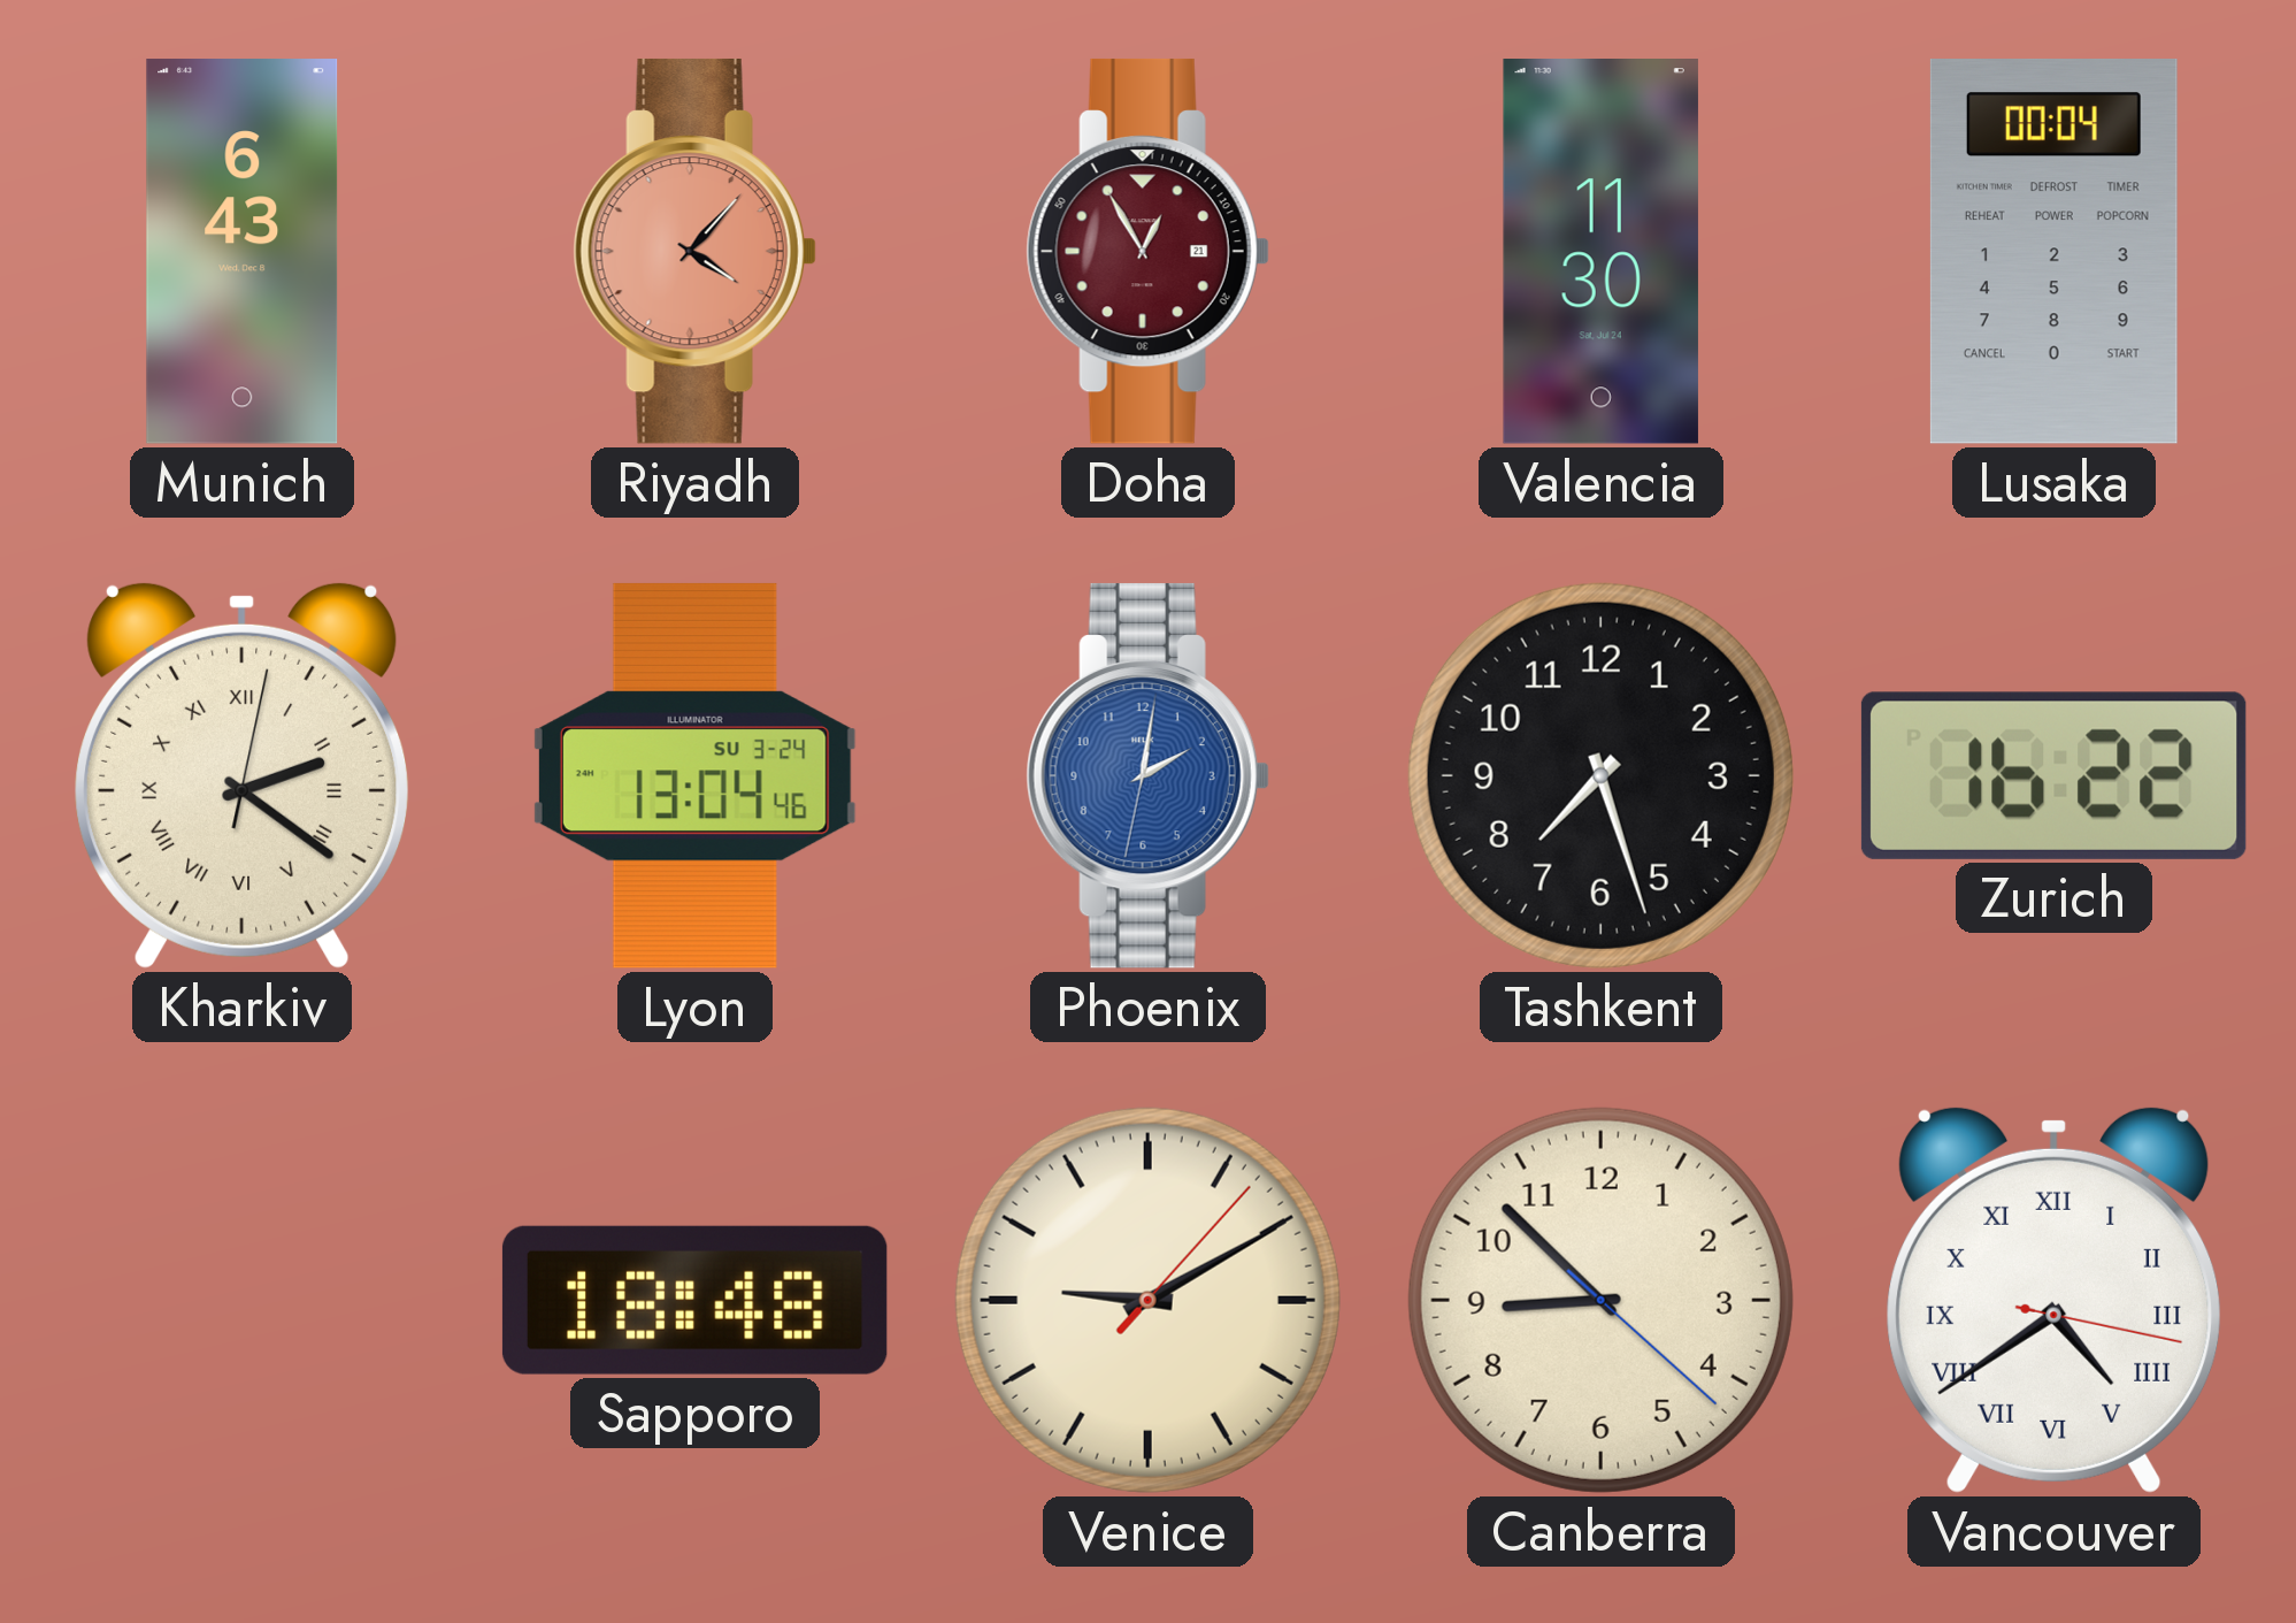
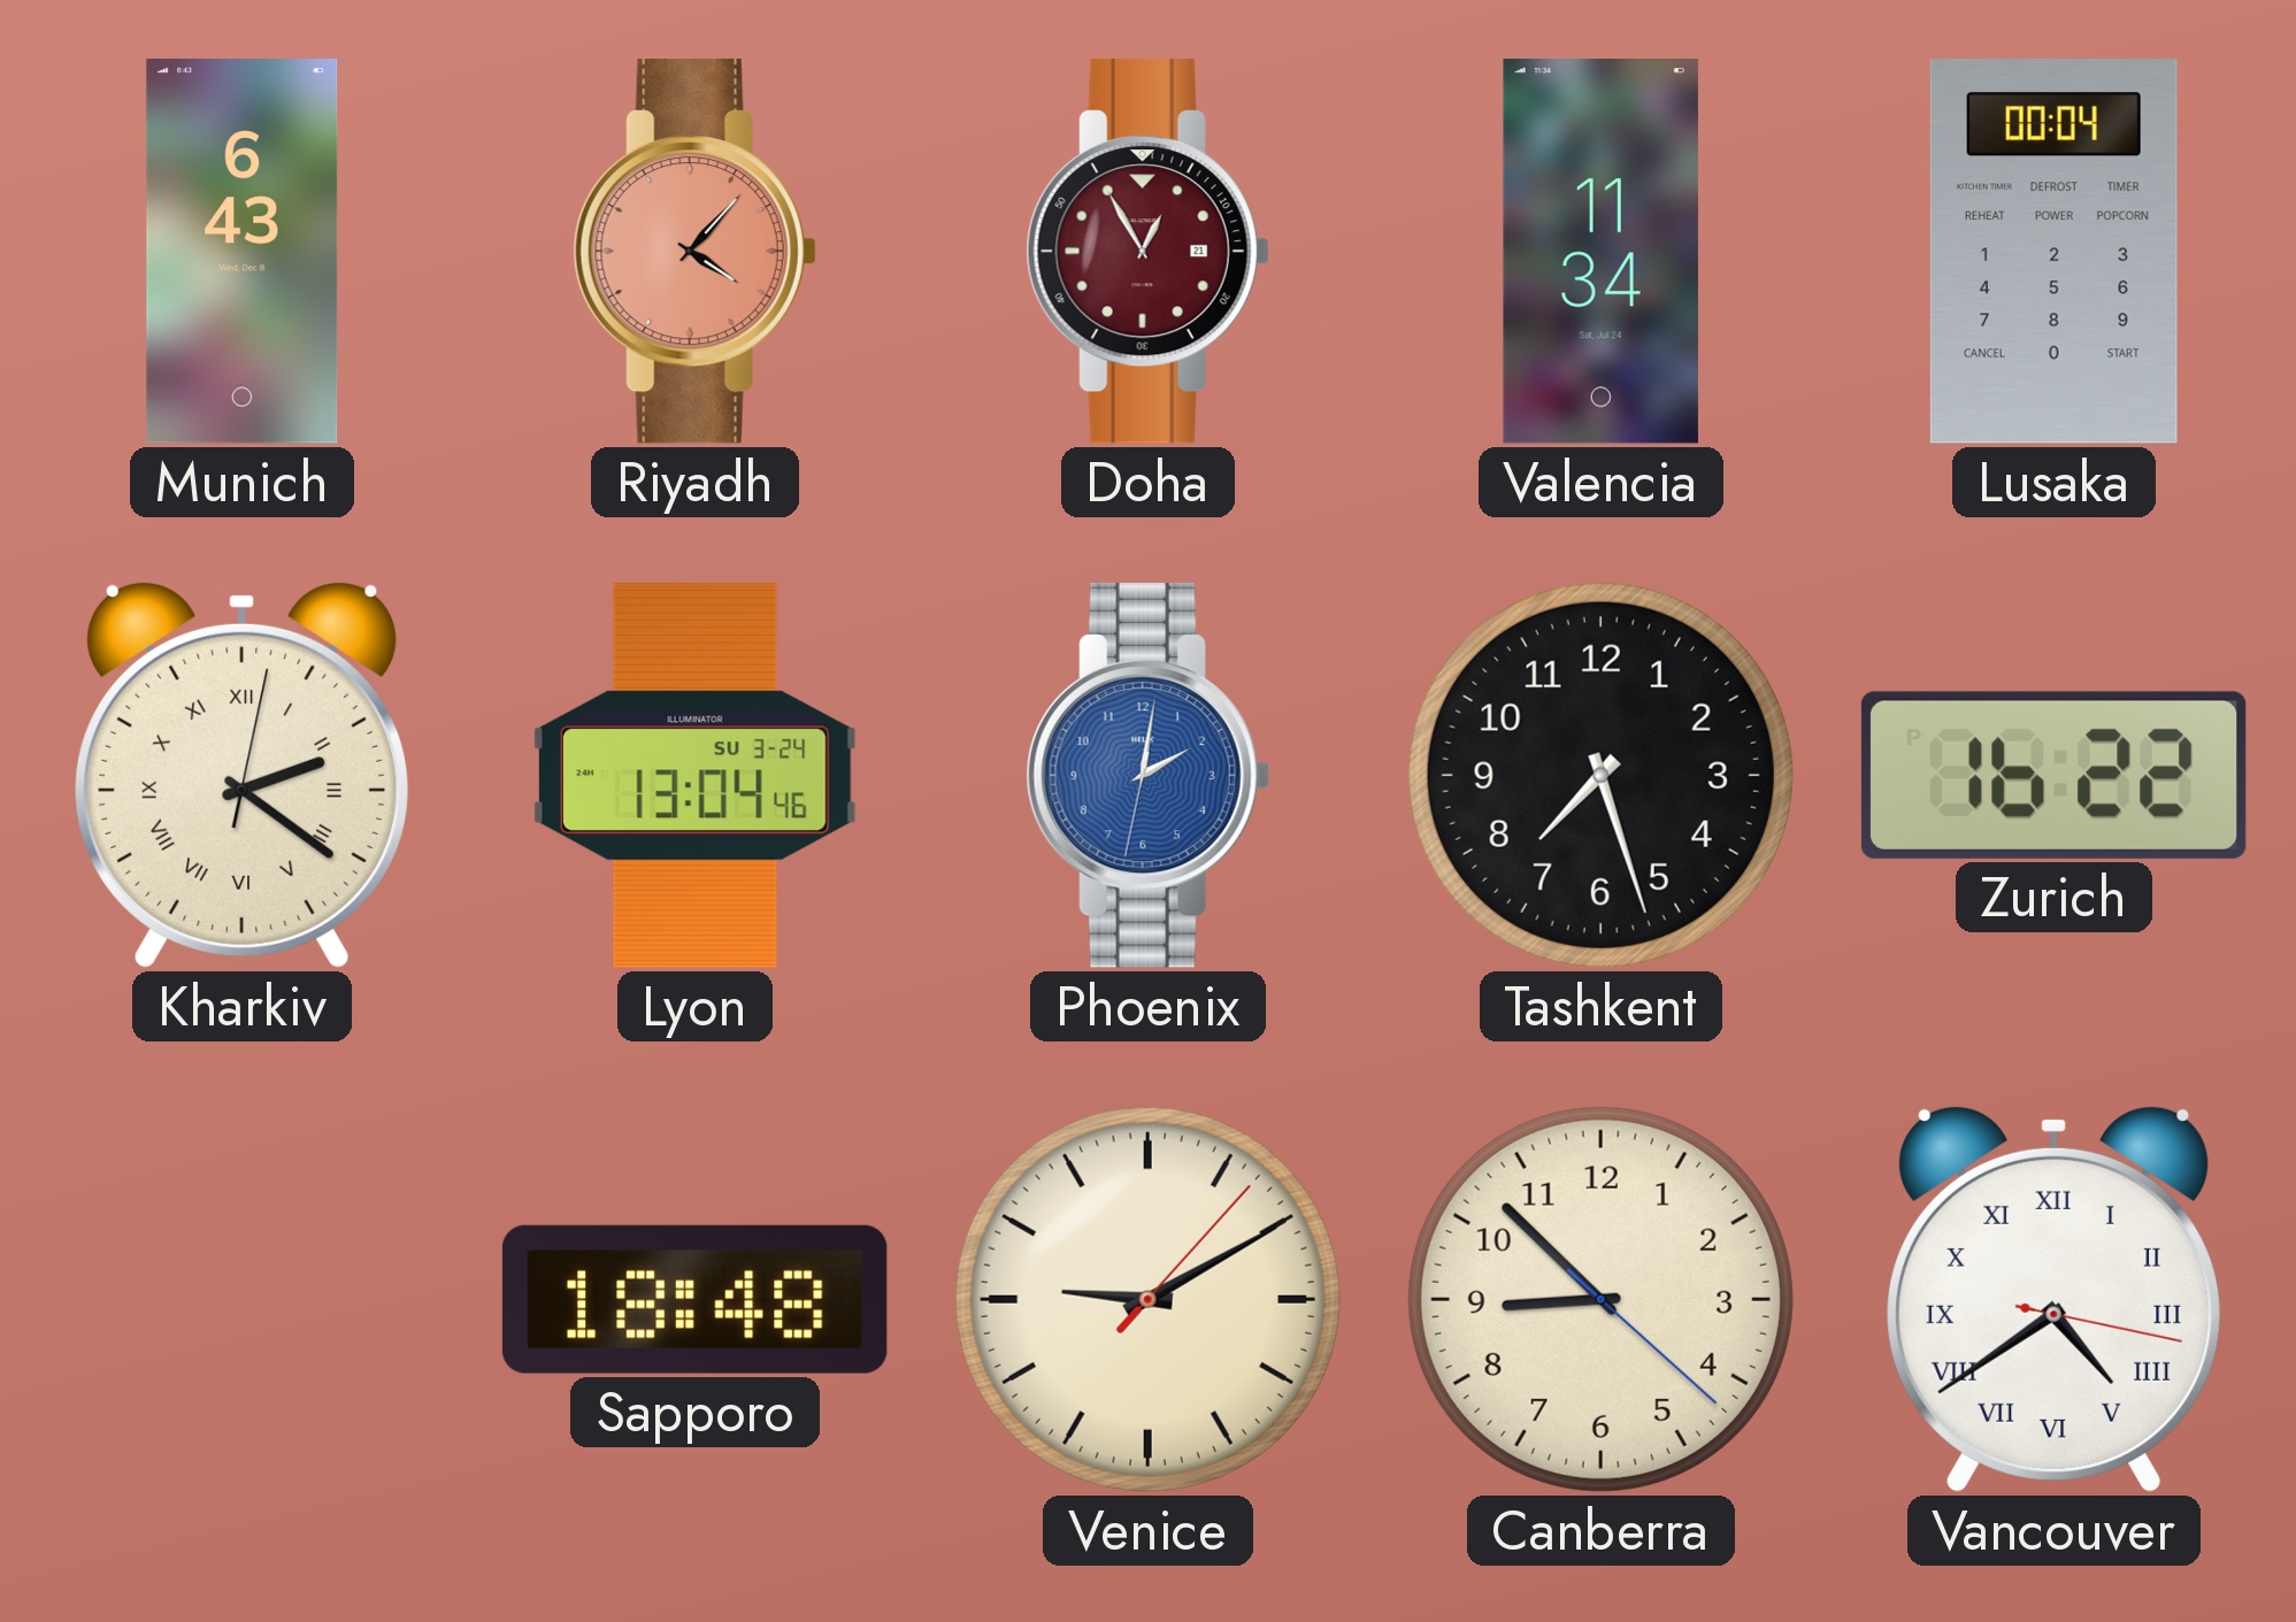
Valencia: 11:30 -> 11:34
